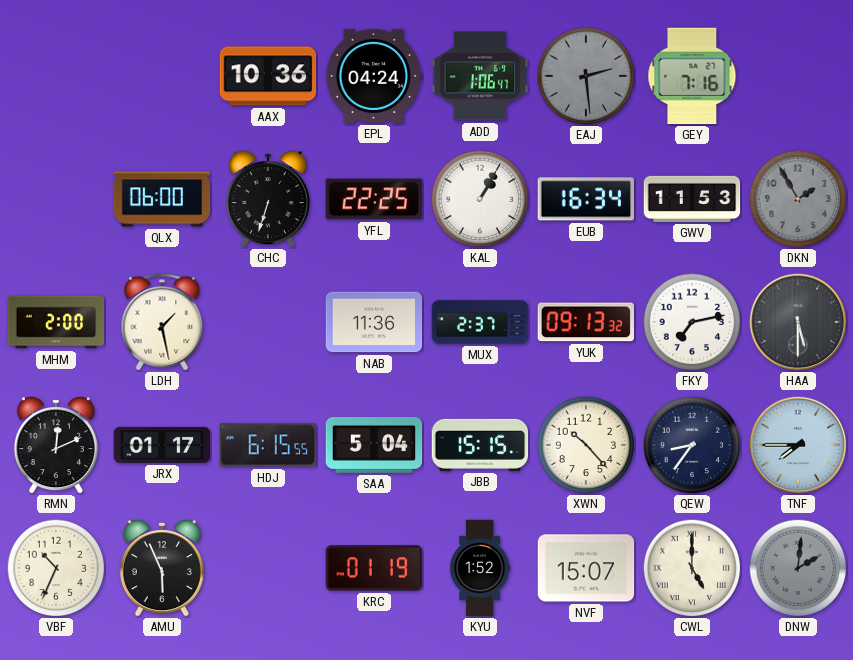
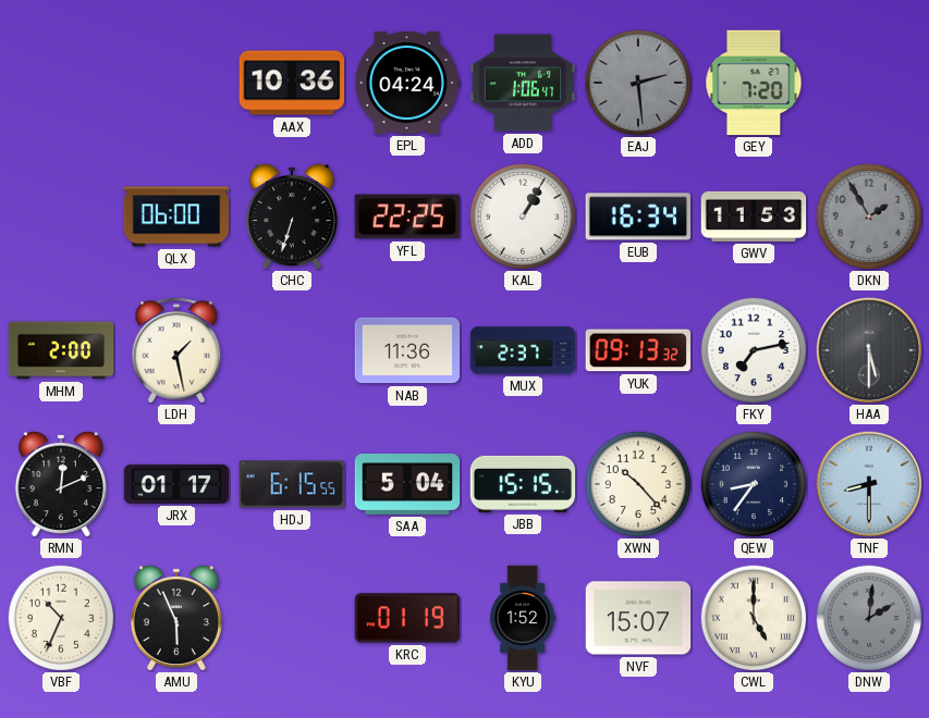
GEY: 7:16 -> 7:20
TNF: 7:45 -> 8:30
